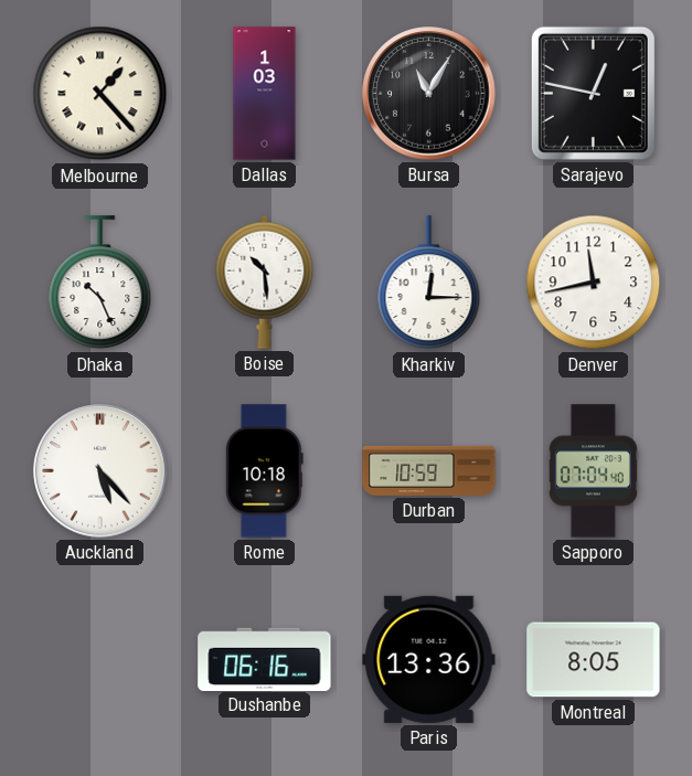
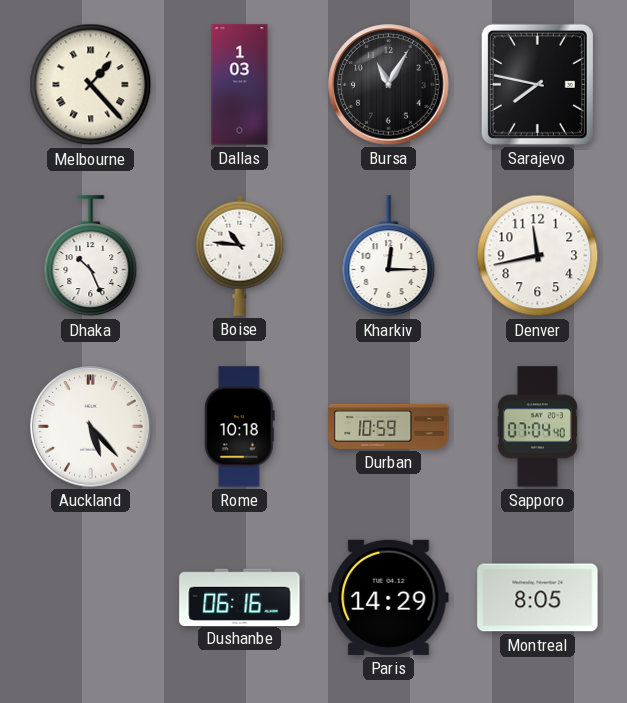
Sarajevo: 12:47 -> 7:47
Boise: 10:29 -> 10:46
Paris: 13:36 -> 14:29
